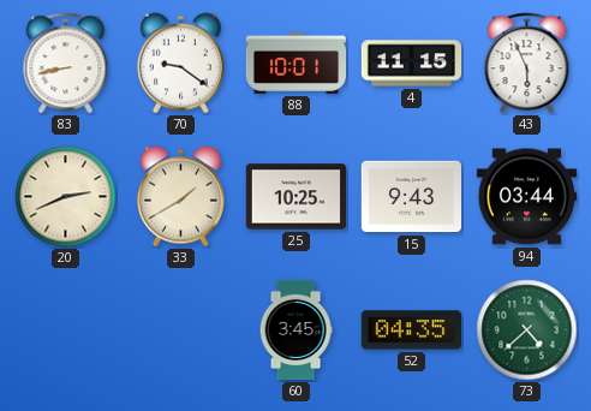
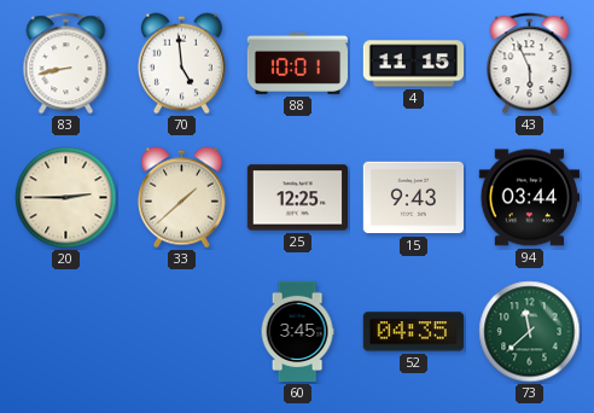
70: 9:21 -> 4:59
20: 2:41 -> 2:45
33: 1:40 -> 1:38
25: 10:25 -> 12:25
73: 4:38 -> 11:38
